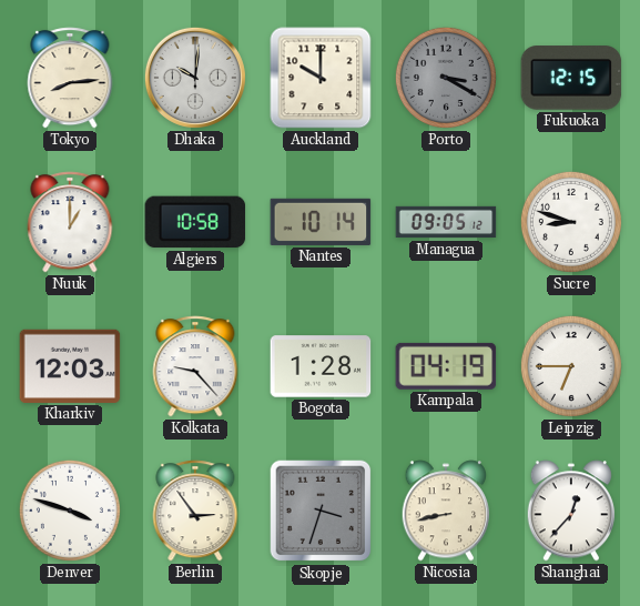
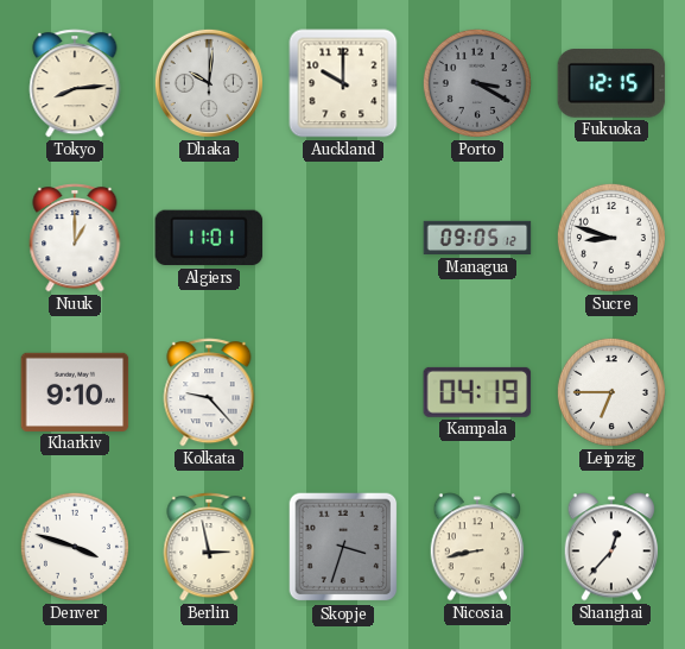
Algiers: 10:58 -> 11:01
Nantes: 10:14 -> none
Kharkiv: 12:03 -> 9:10
Bogota: 1:28 -> none
Berlin: 2:54 -> 2:58
